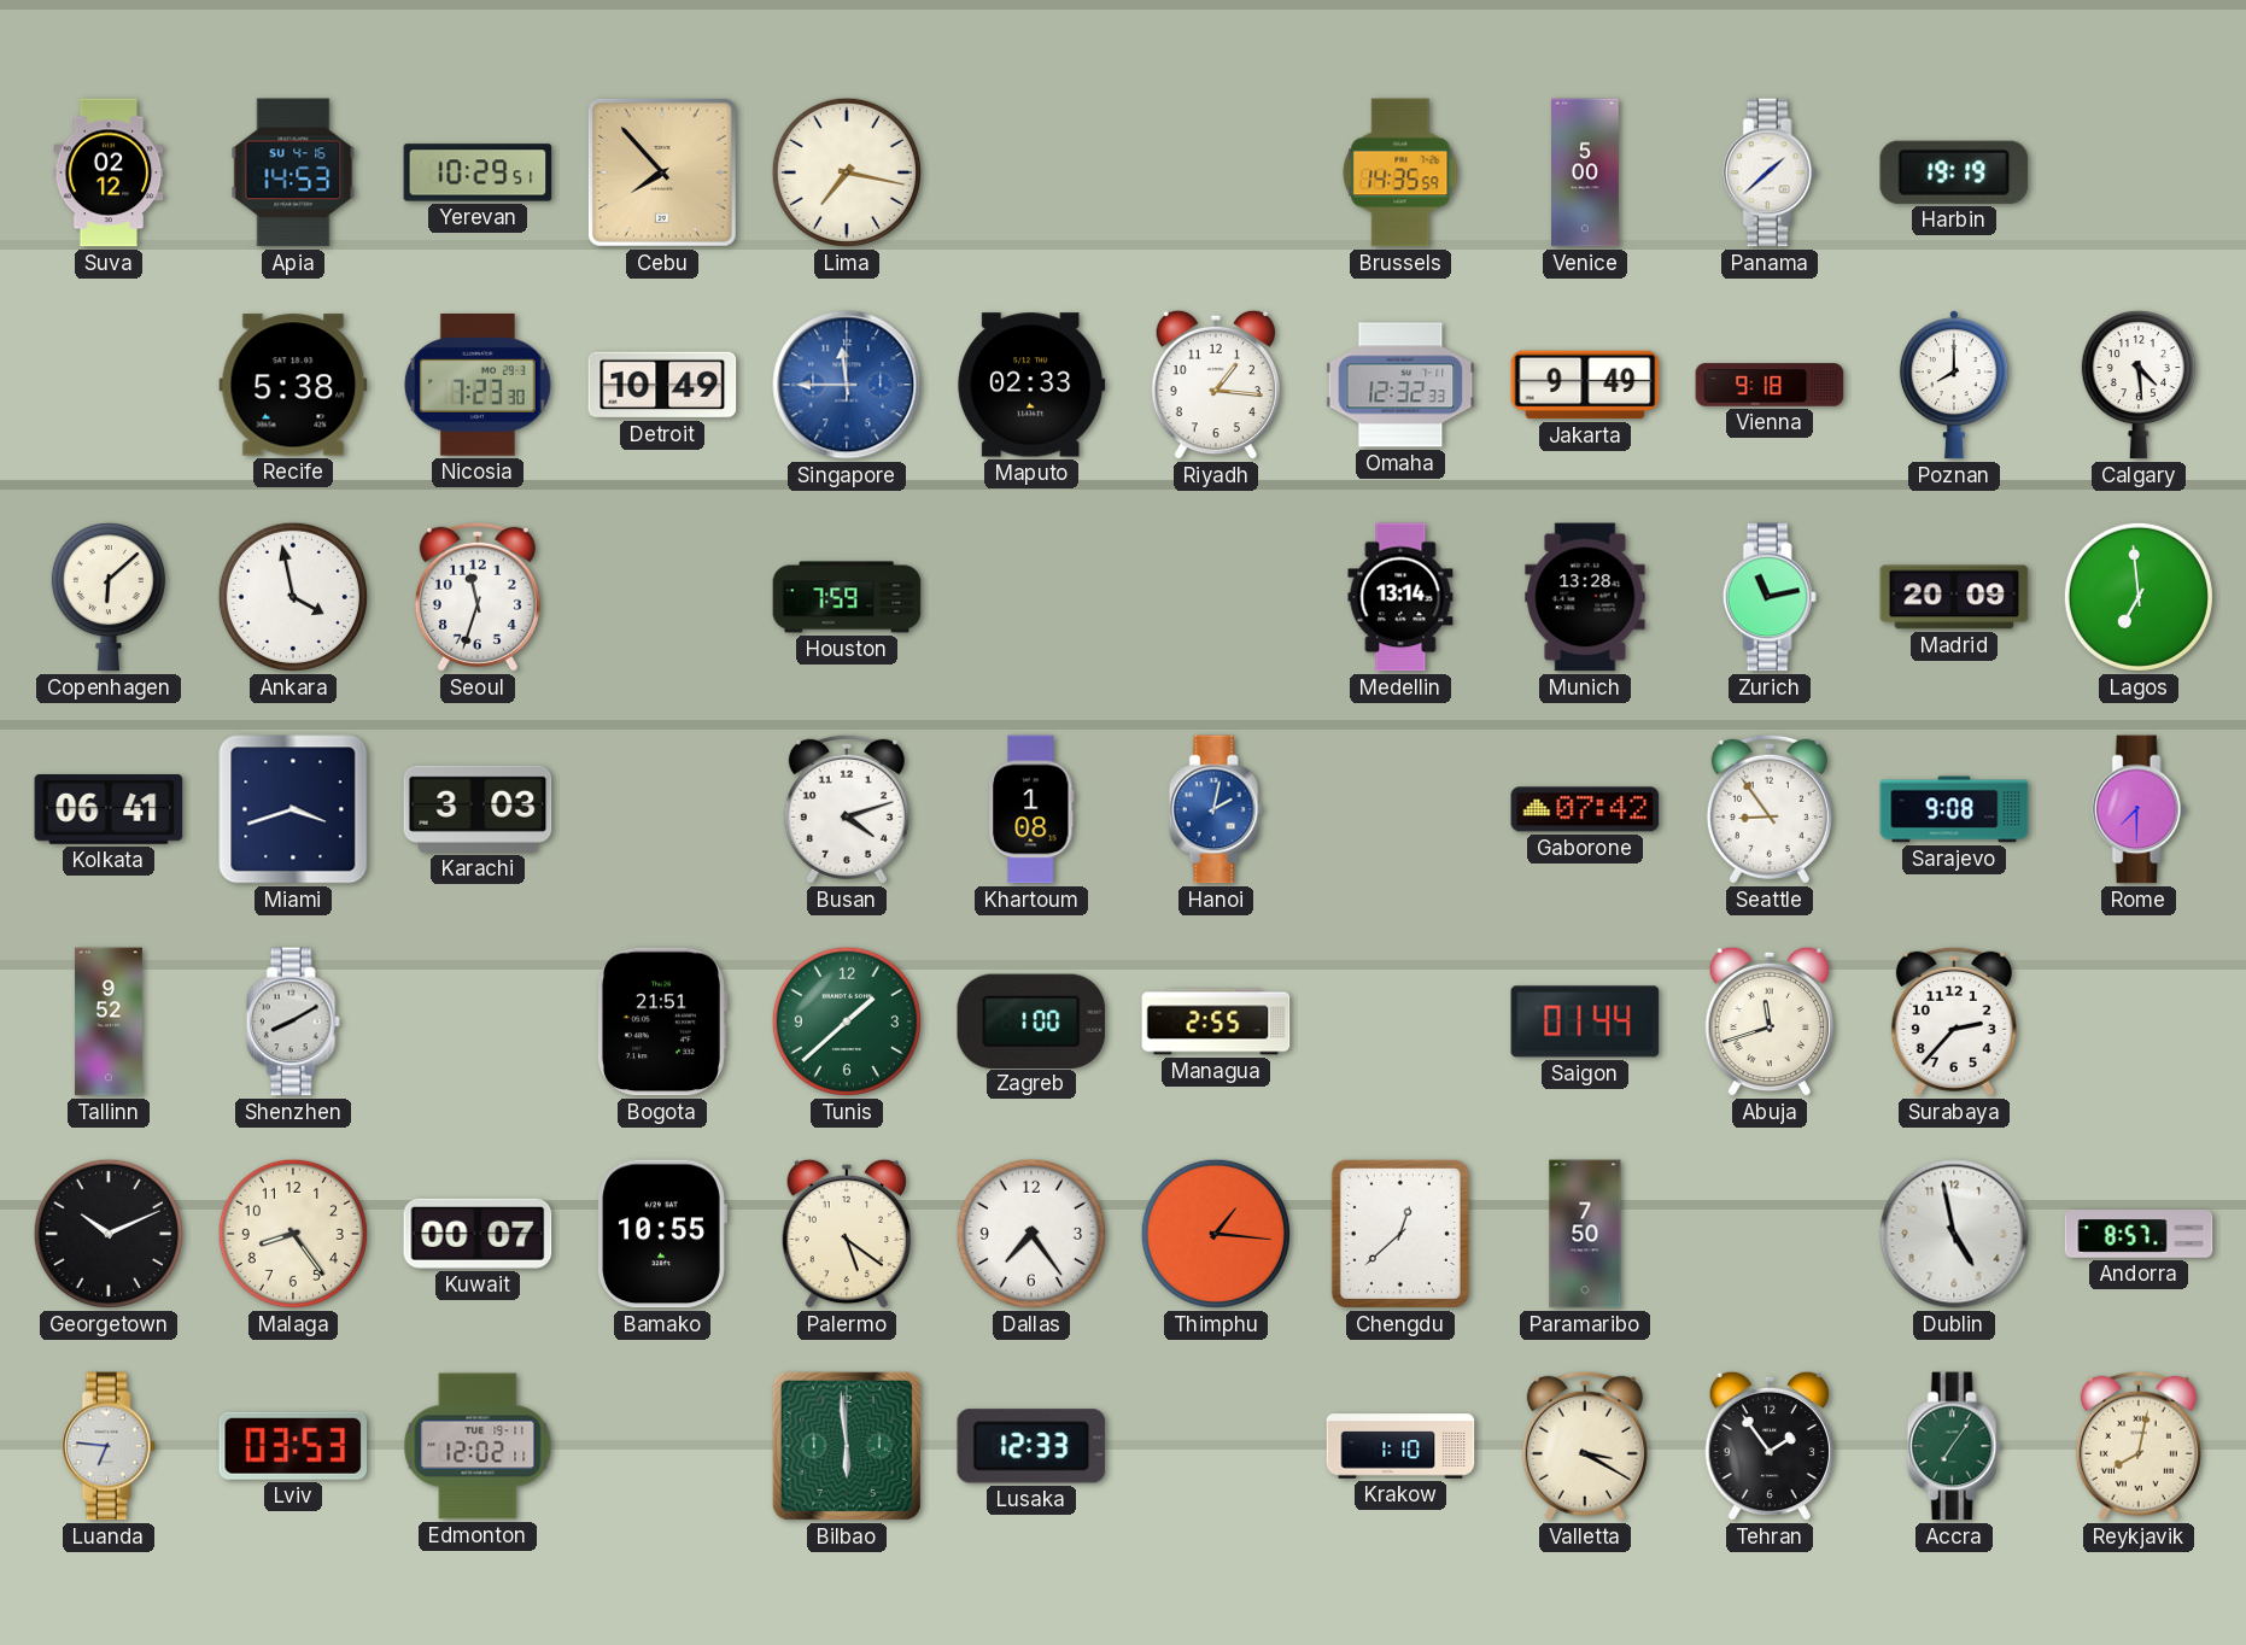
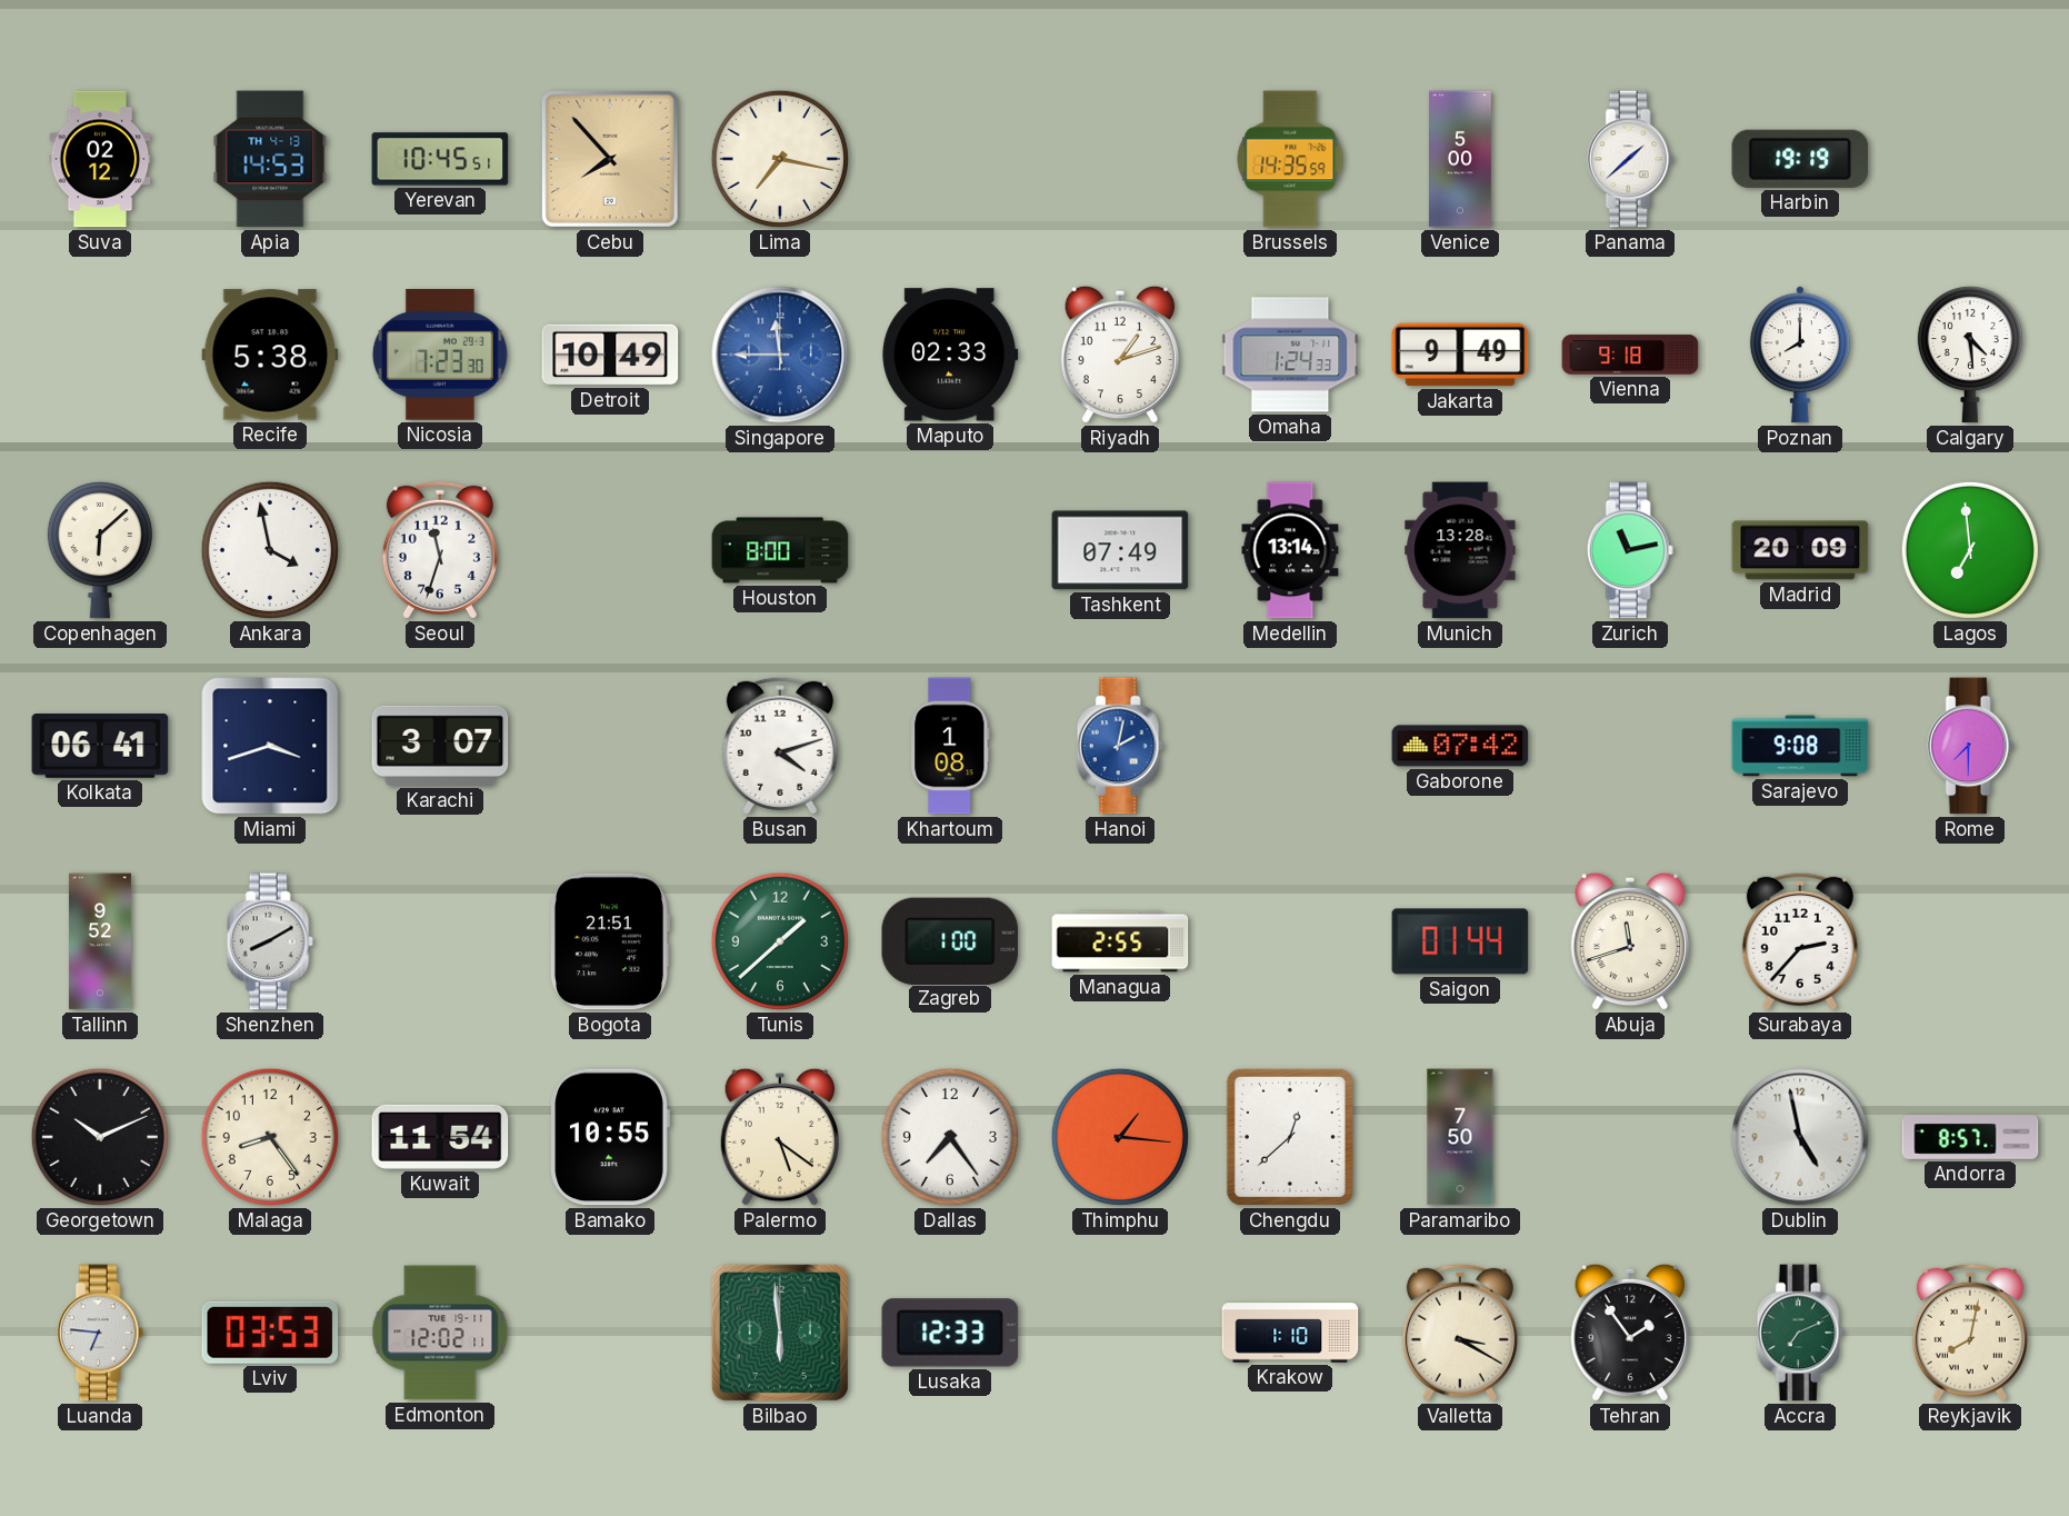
Apia date: SU 4-16 -> TH 4-13
Yerevan: 10:29 -> 10:45
Riyadh: 1:16 -> 1:12
Omaha: 12:32 -> 1:24
Houston: 7:59 -> 8:00
Tashkent: none -> 07:49
Karachi: 3:03 -> 3:07
Seattle: 8:54 -> none
Kuwait: 00:07 -> 11:54
Accra: 7:06 -> 7:11
